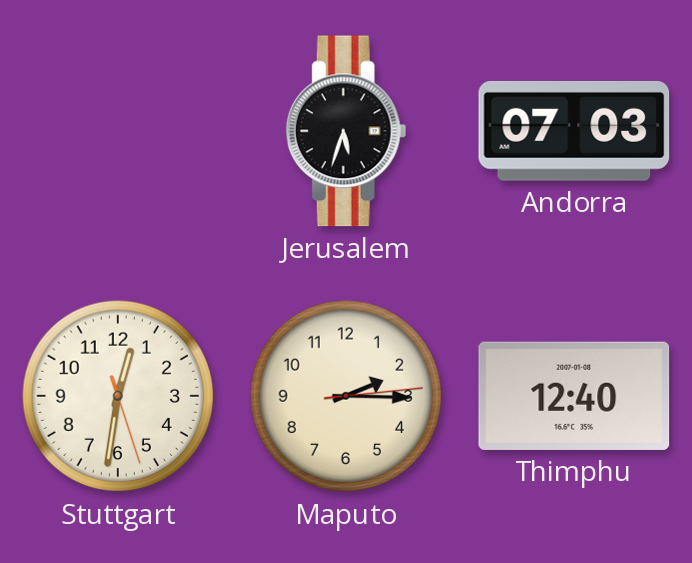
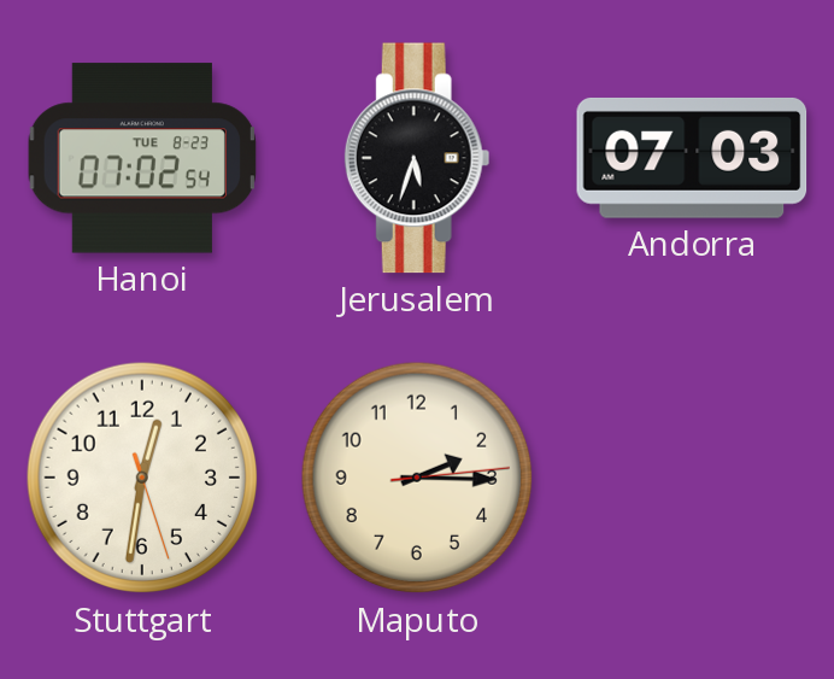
Hanoi: none -> 07:02
Thimphu: 12:40 -> none
